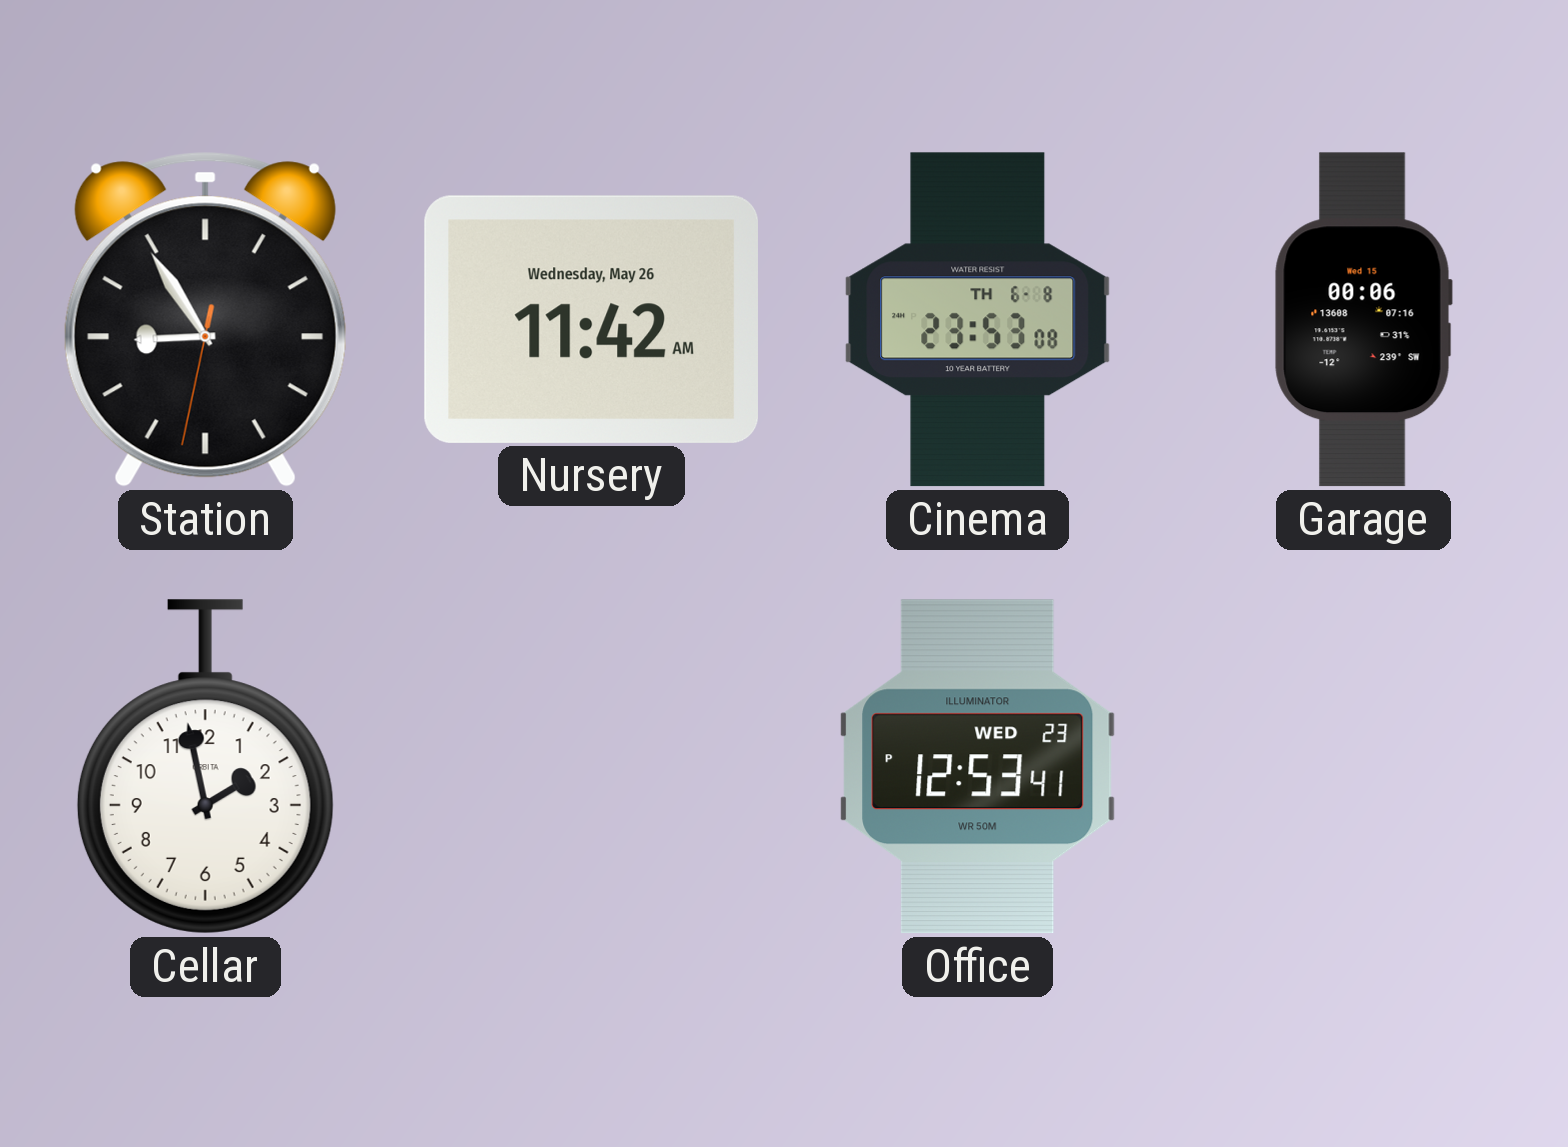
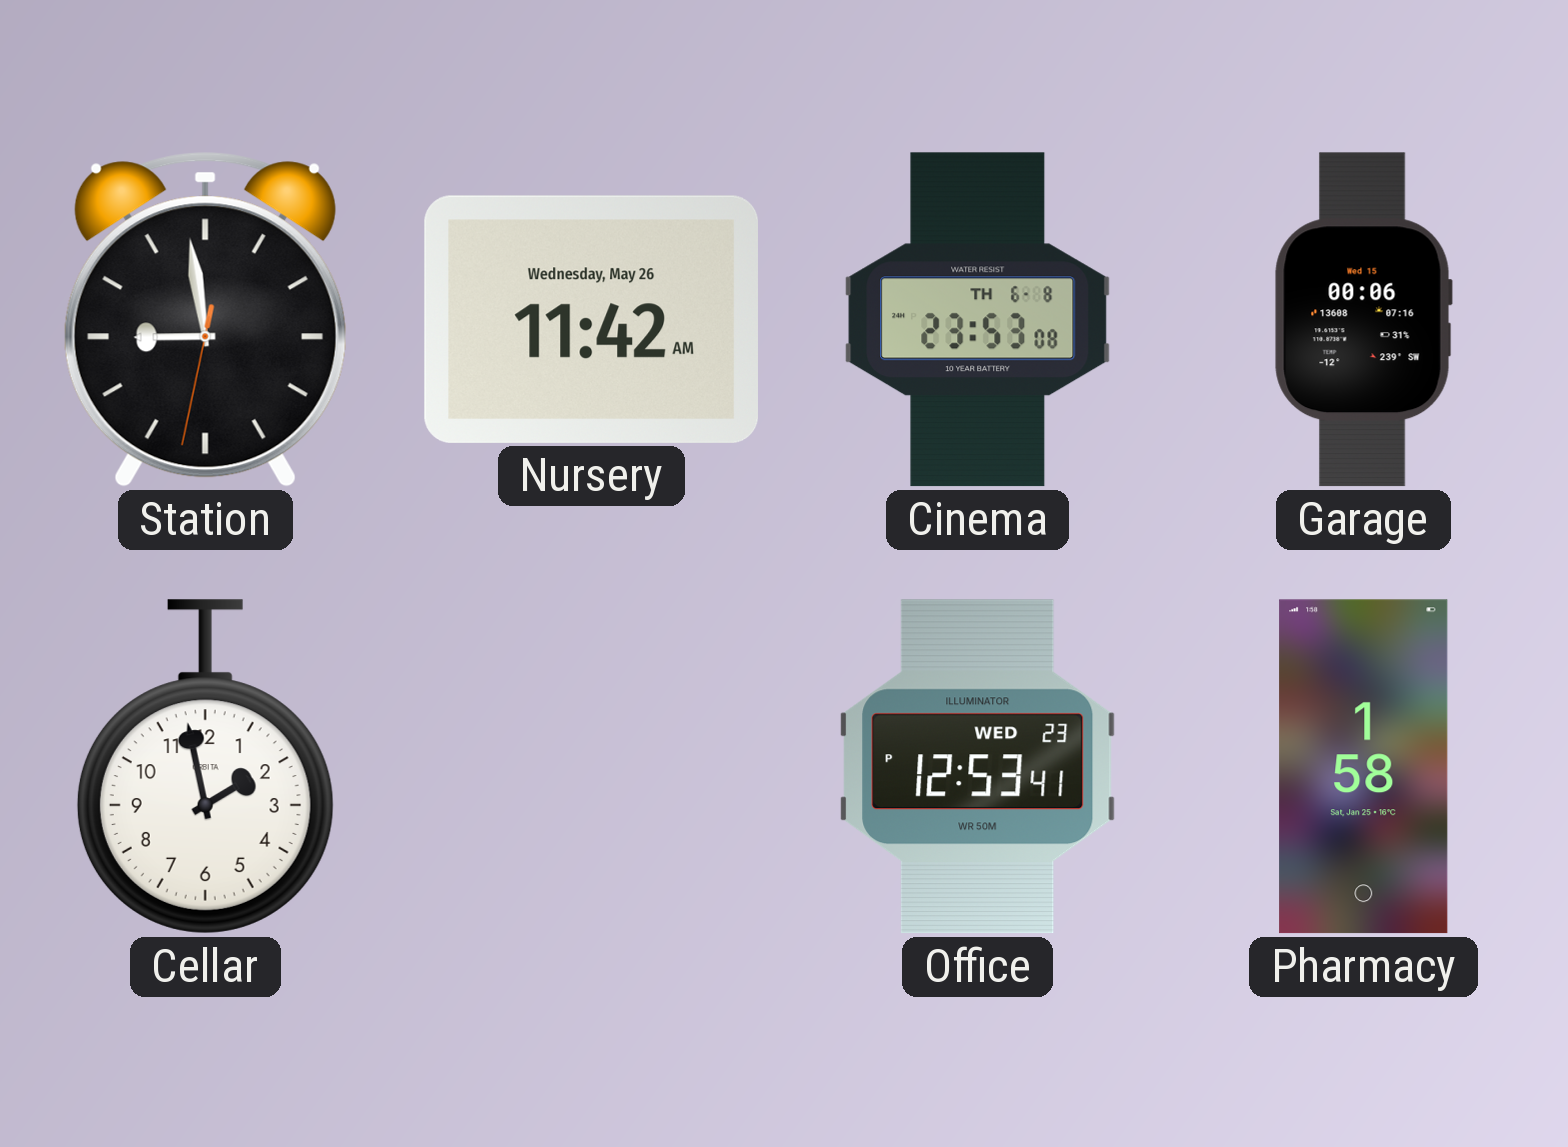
Station: 8:54 -> 8:58
Pharmacy: none -> 1:58
